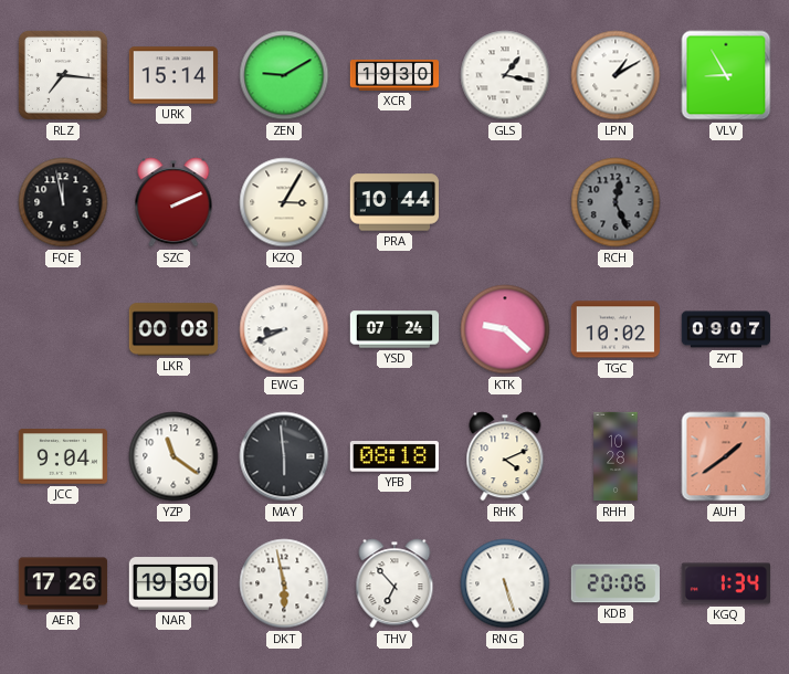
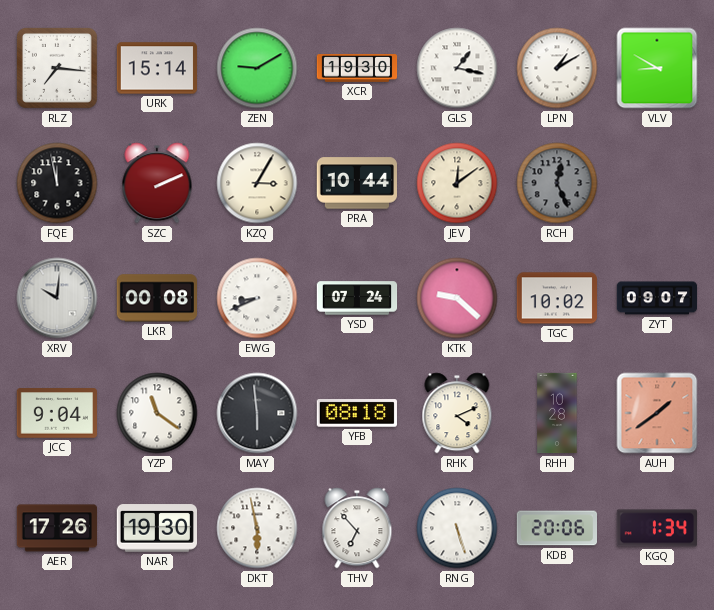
VLV: 8:55 -> 8:50
JEV: none -> 12:09
XRV: none -> 10:01
